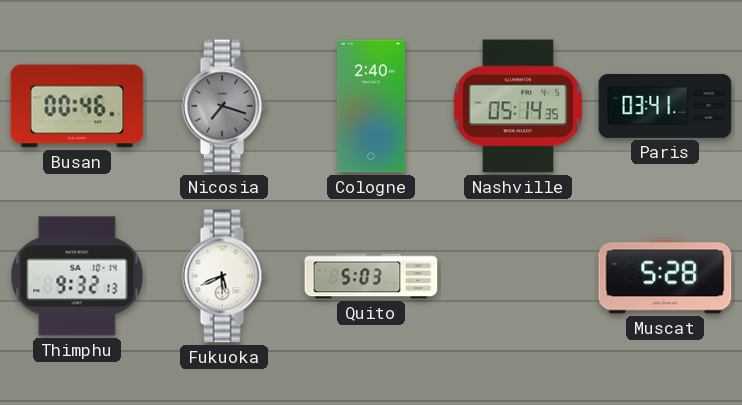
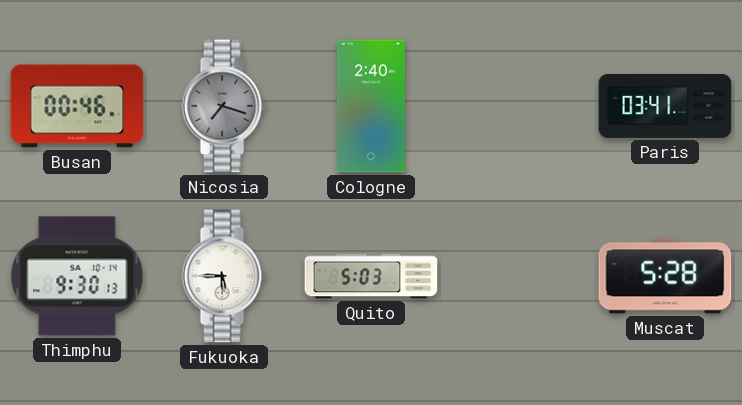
Nashville: 05:14 -> none
Thimphu: 9:32 -> 9:30
Fukuoka: 5:41 -> 5:45
